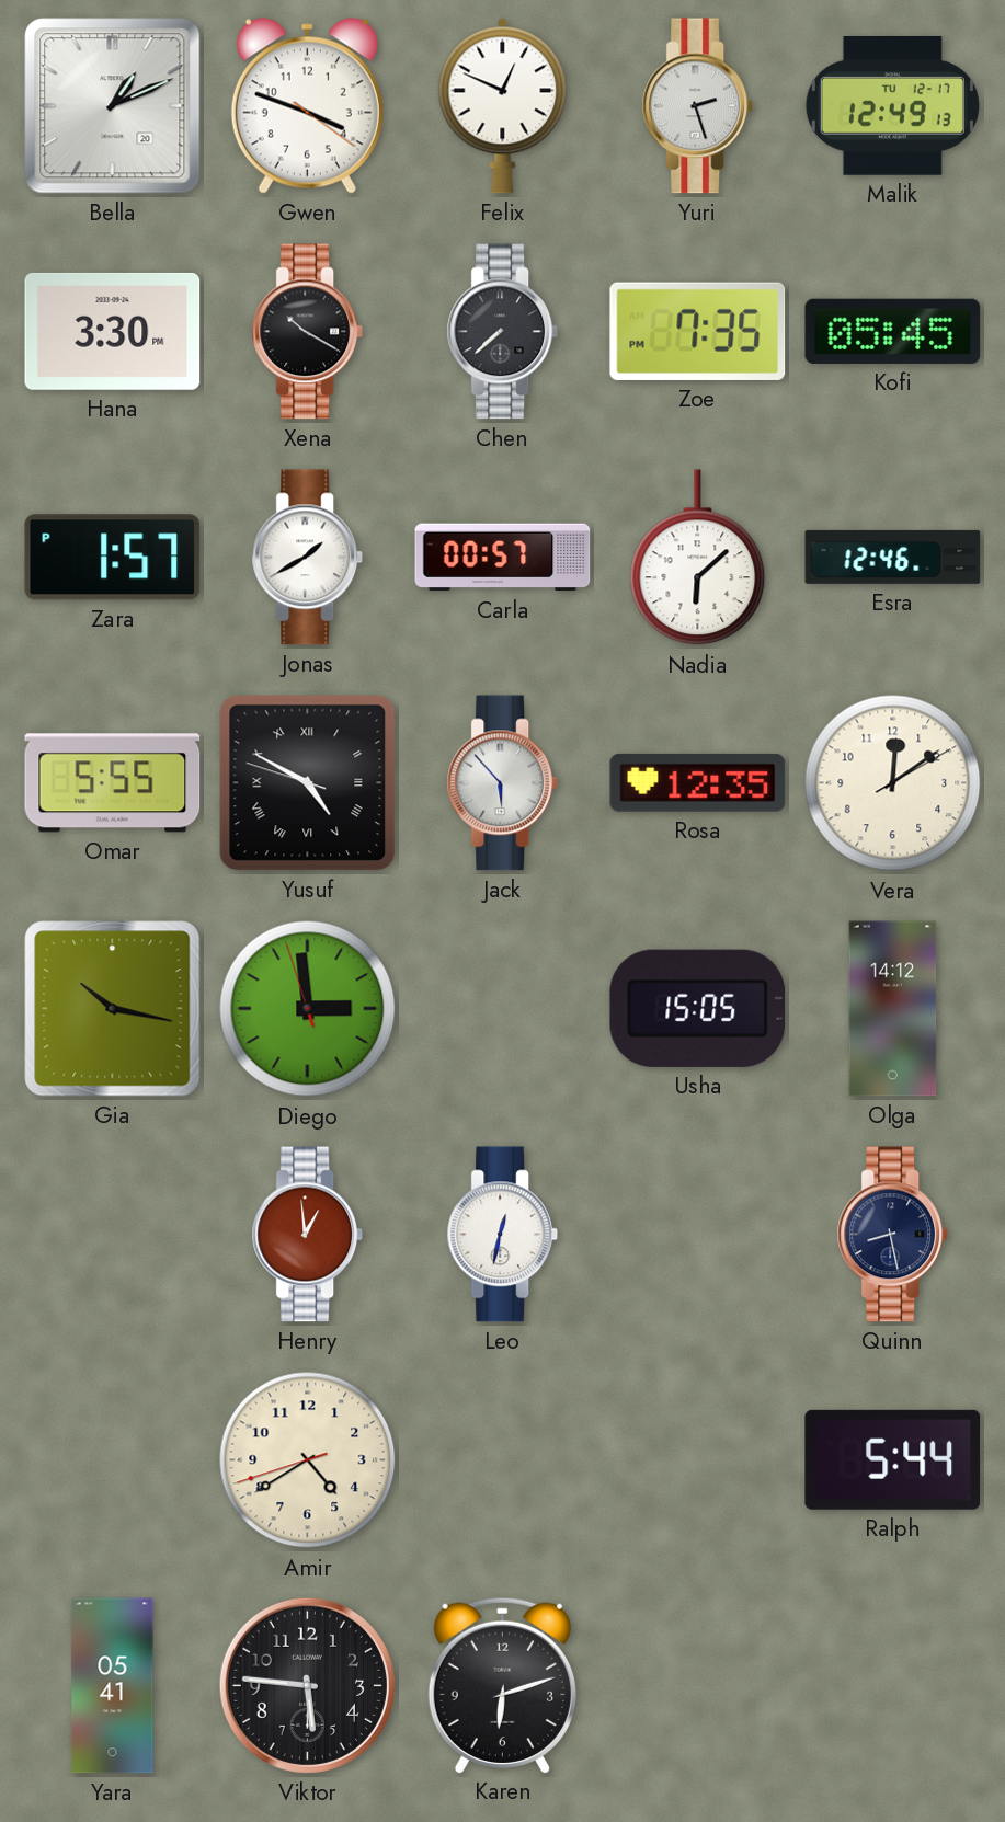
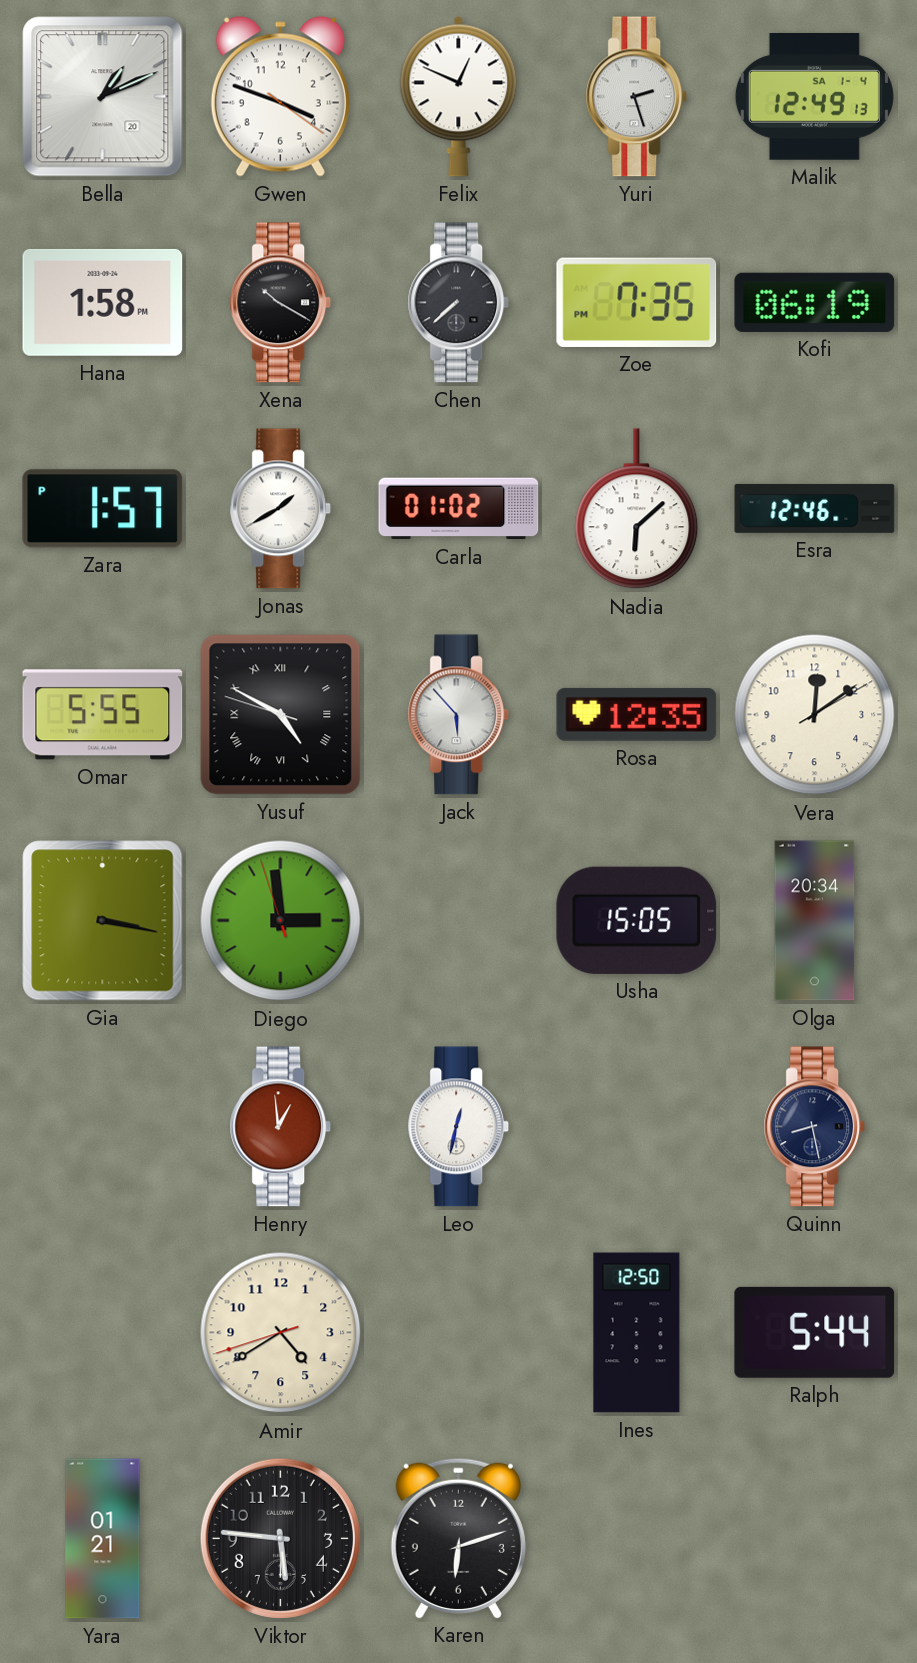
Malik date: TU 12-17 -> SA 1-4
Hana: 3:30 -> 1:58
Kofi: 05:45 -> 06:19
Carla: 00:57 -> 01:02
Gia: 10:17 -> 3:17
Olga: 14:12 -> 20:34
Ines: none -> 12:50
Yara: 05:41 -> 01:21
